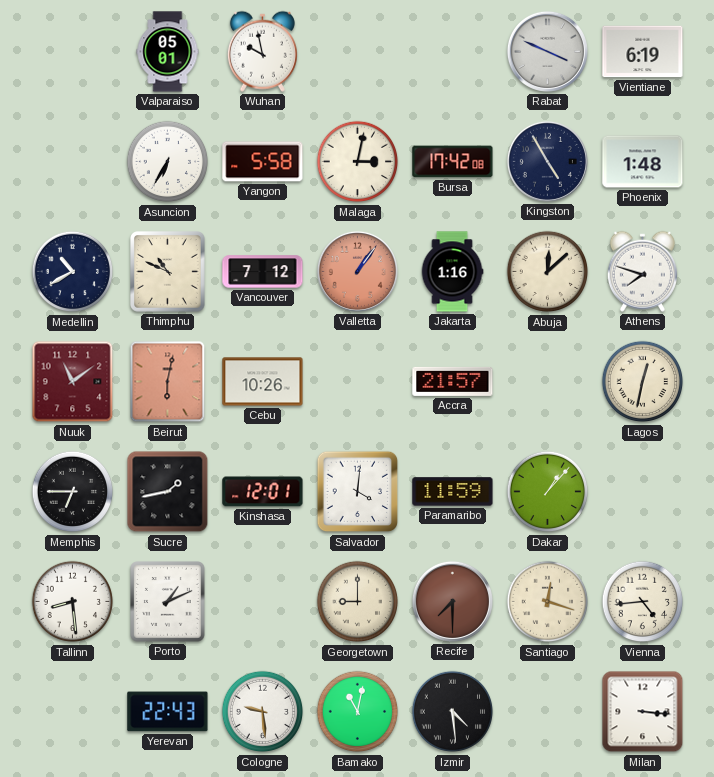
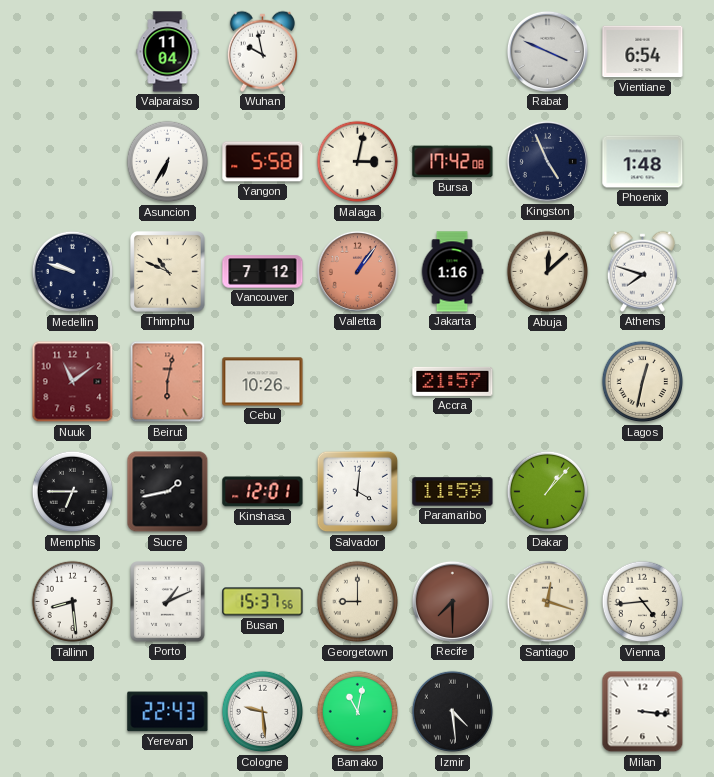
Valparaiso: 05:01 -> 11:04
Vientiane: 6:19 -> 6:54
Kingston: 4:55 -> 4:56
Medellin: 10:40 -> 9:48
Busan: none -> 15:37
